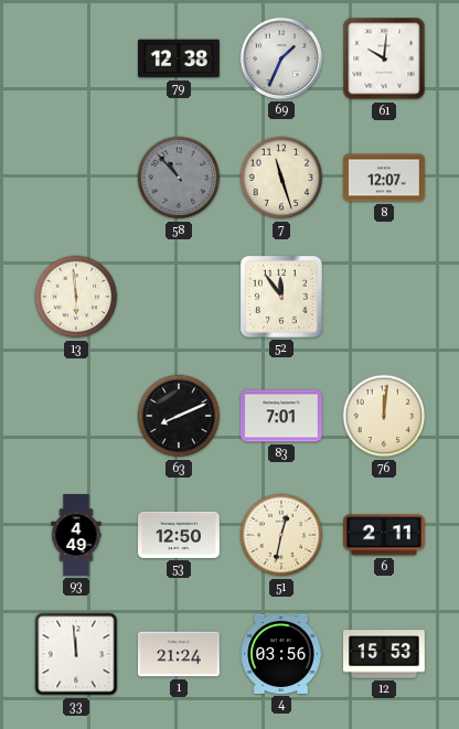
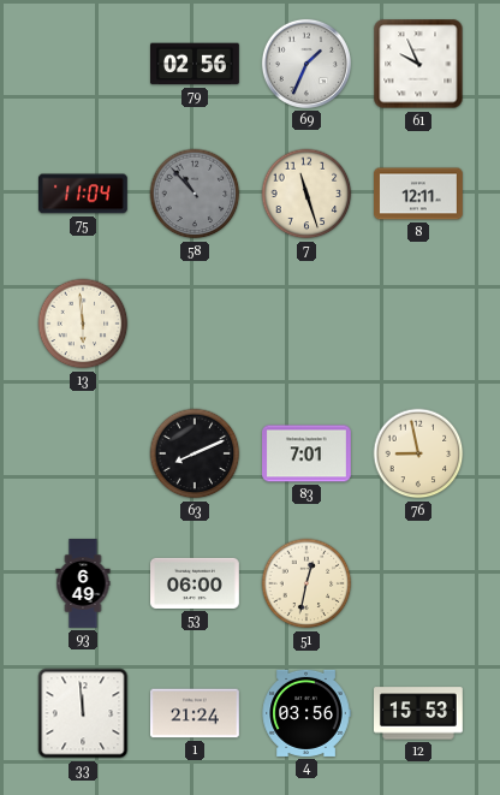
79: 12:38 -> 02:56
61: 10:01 -> 9:56
75: none -> 11:04
8: 12:07 -> 12:11
52: 11:54 -> none
76: 12:01 -> 8:58
93: 4:49 -> 6:49
53: 12:50 -> 06:00
6: 2:11 -> none
